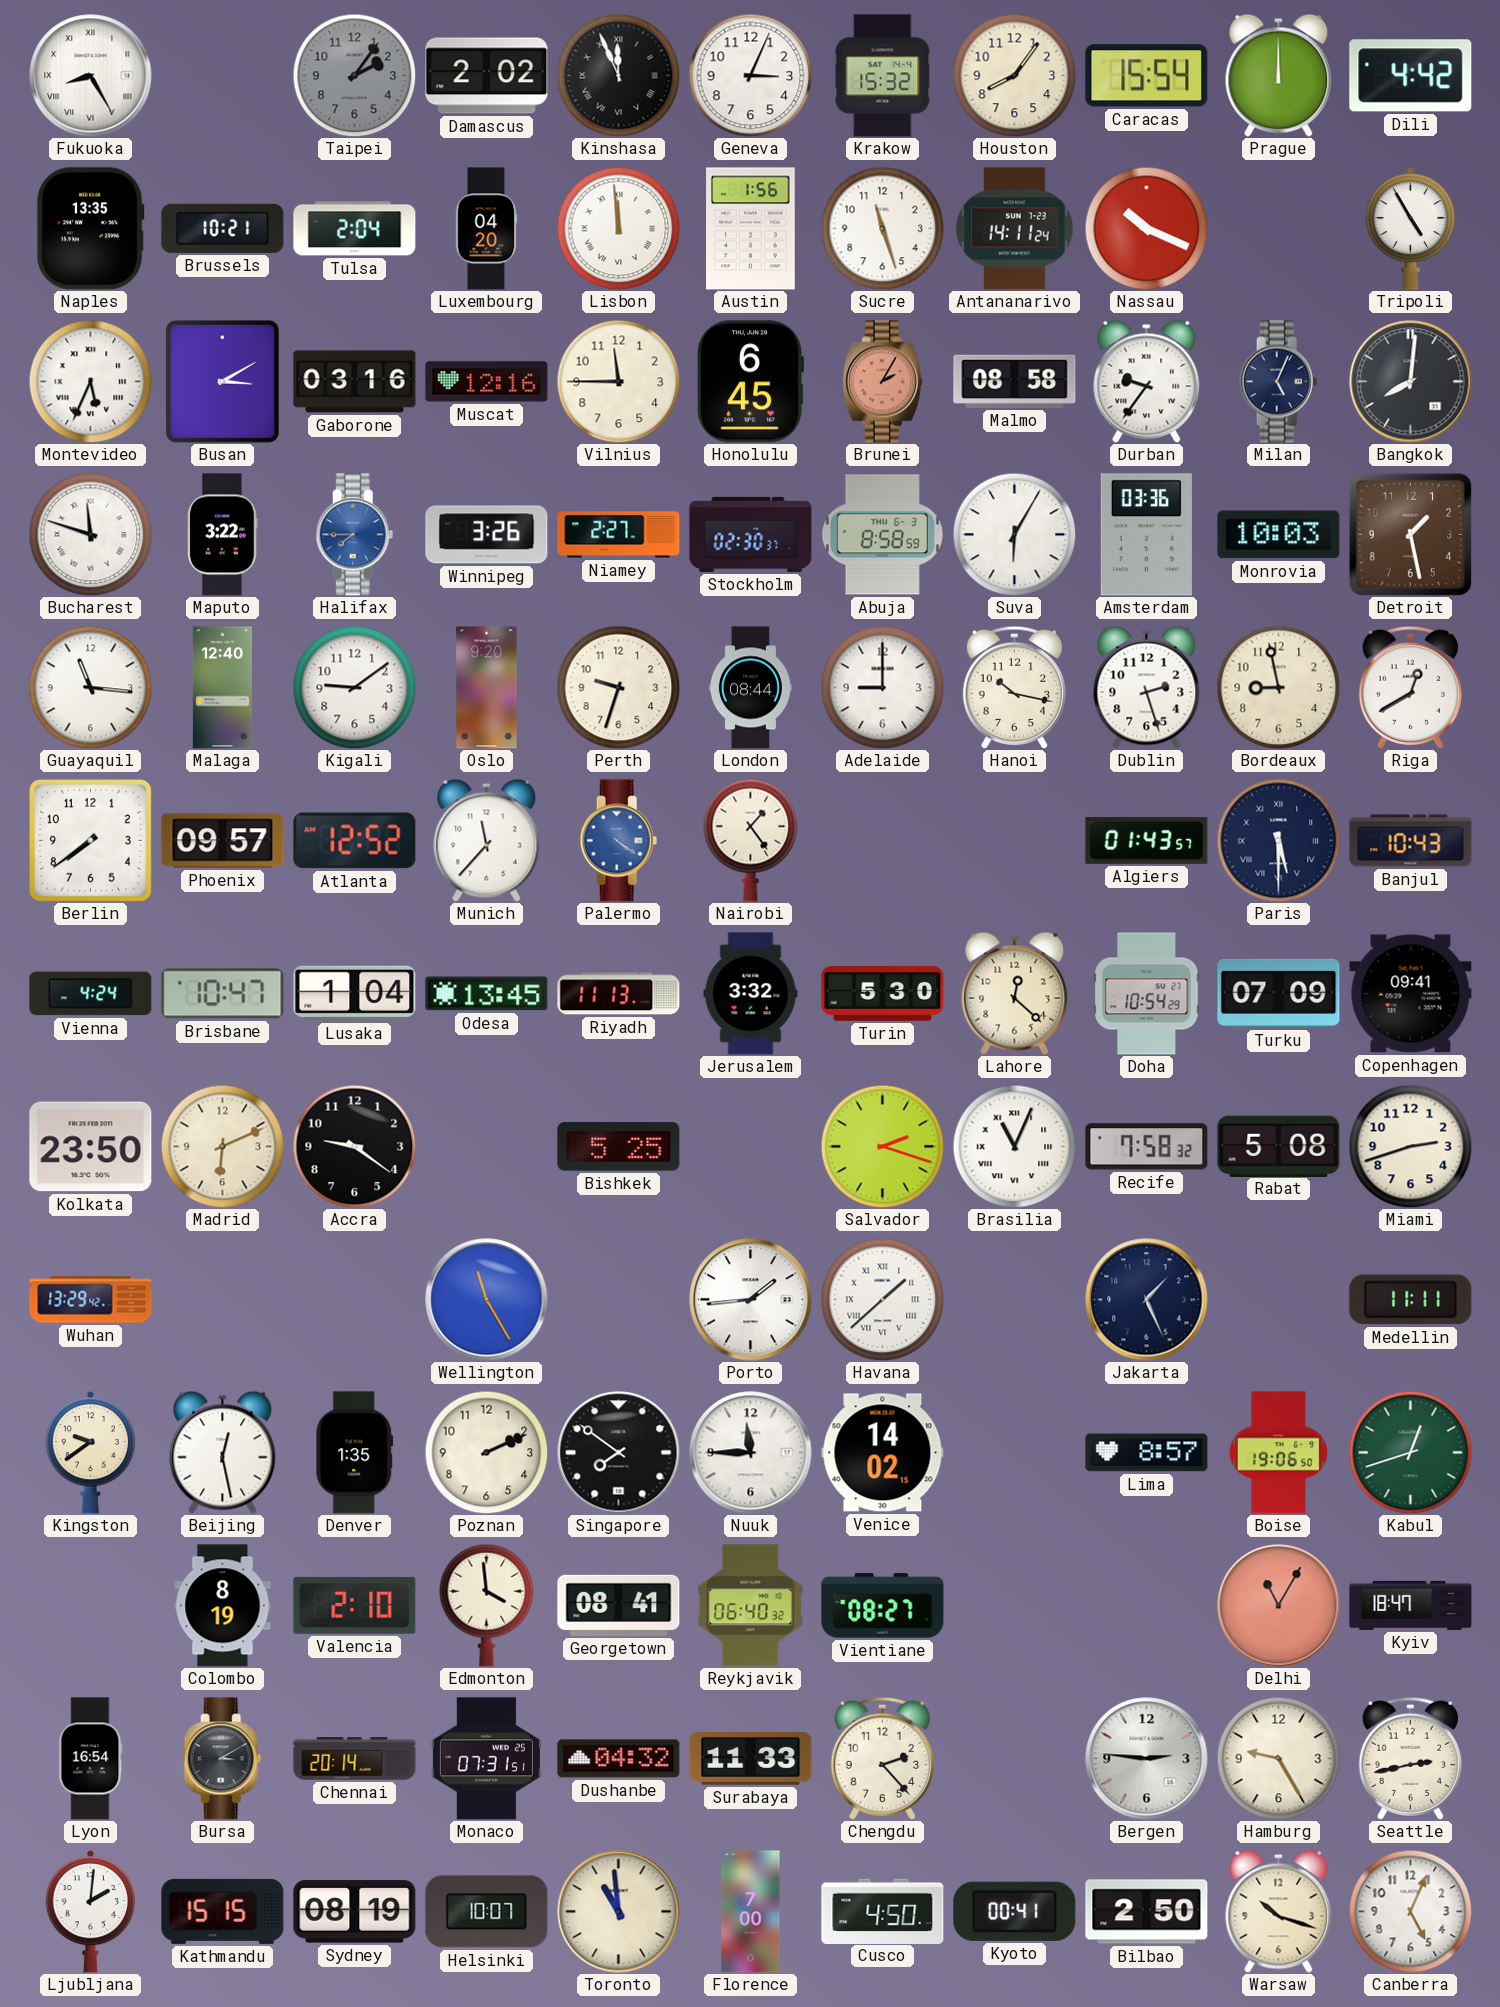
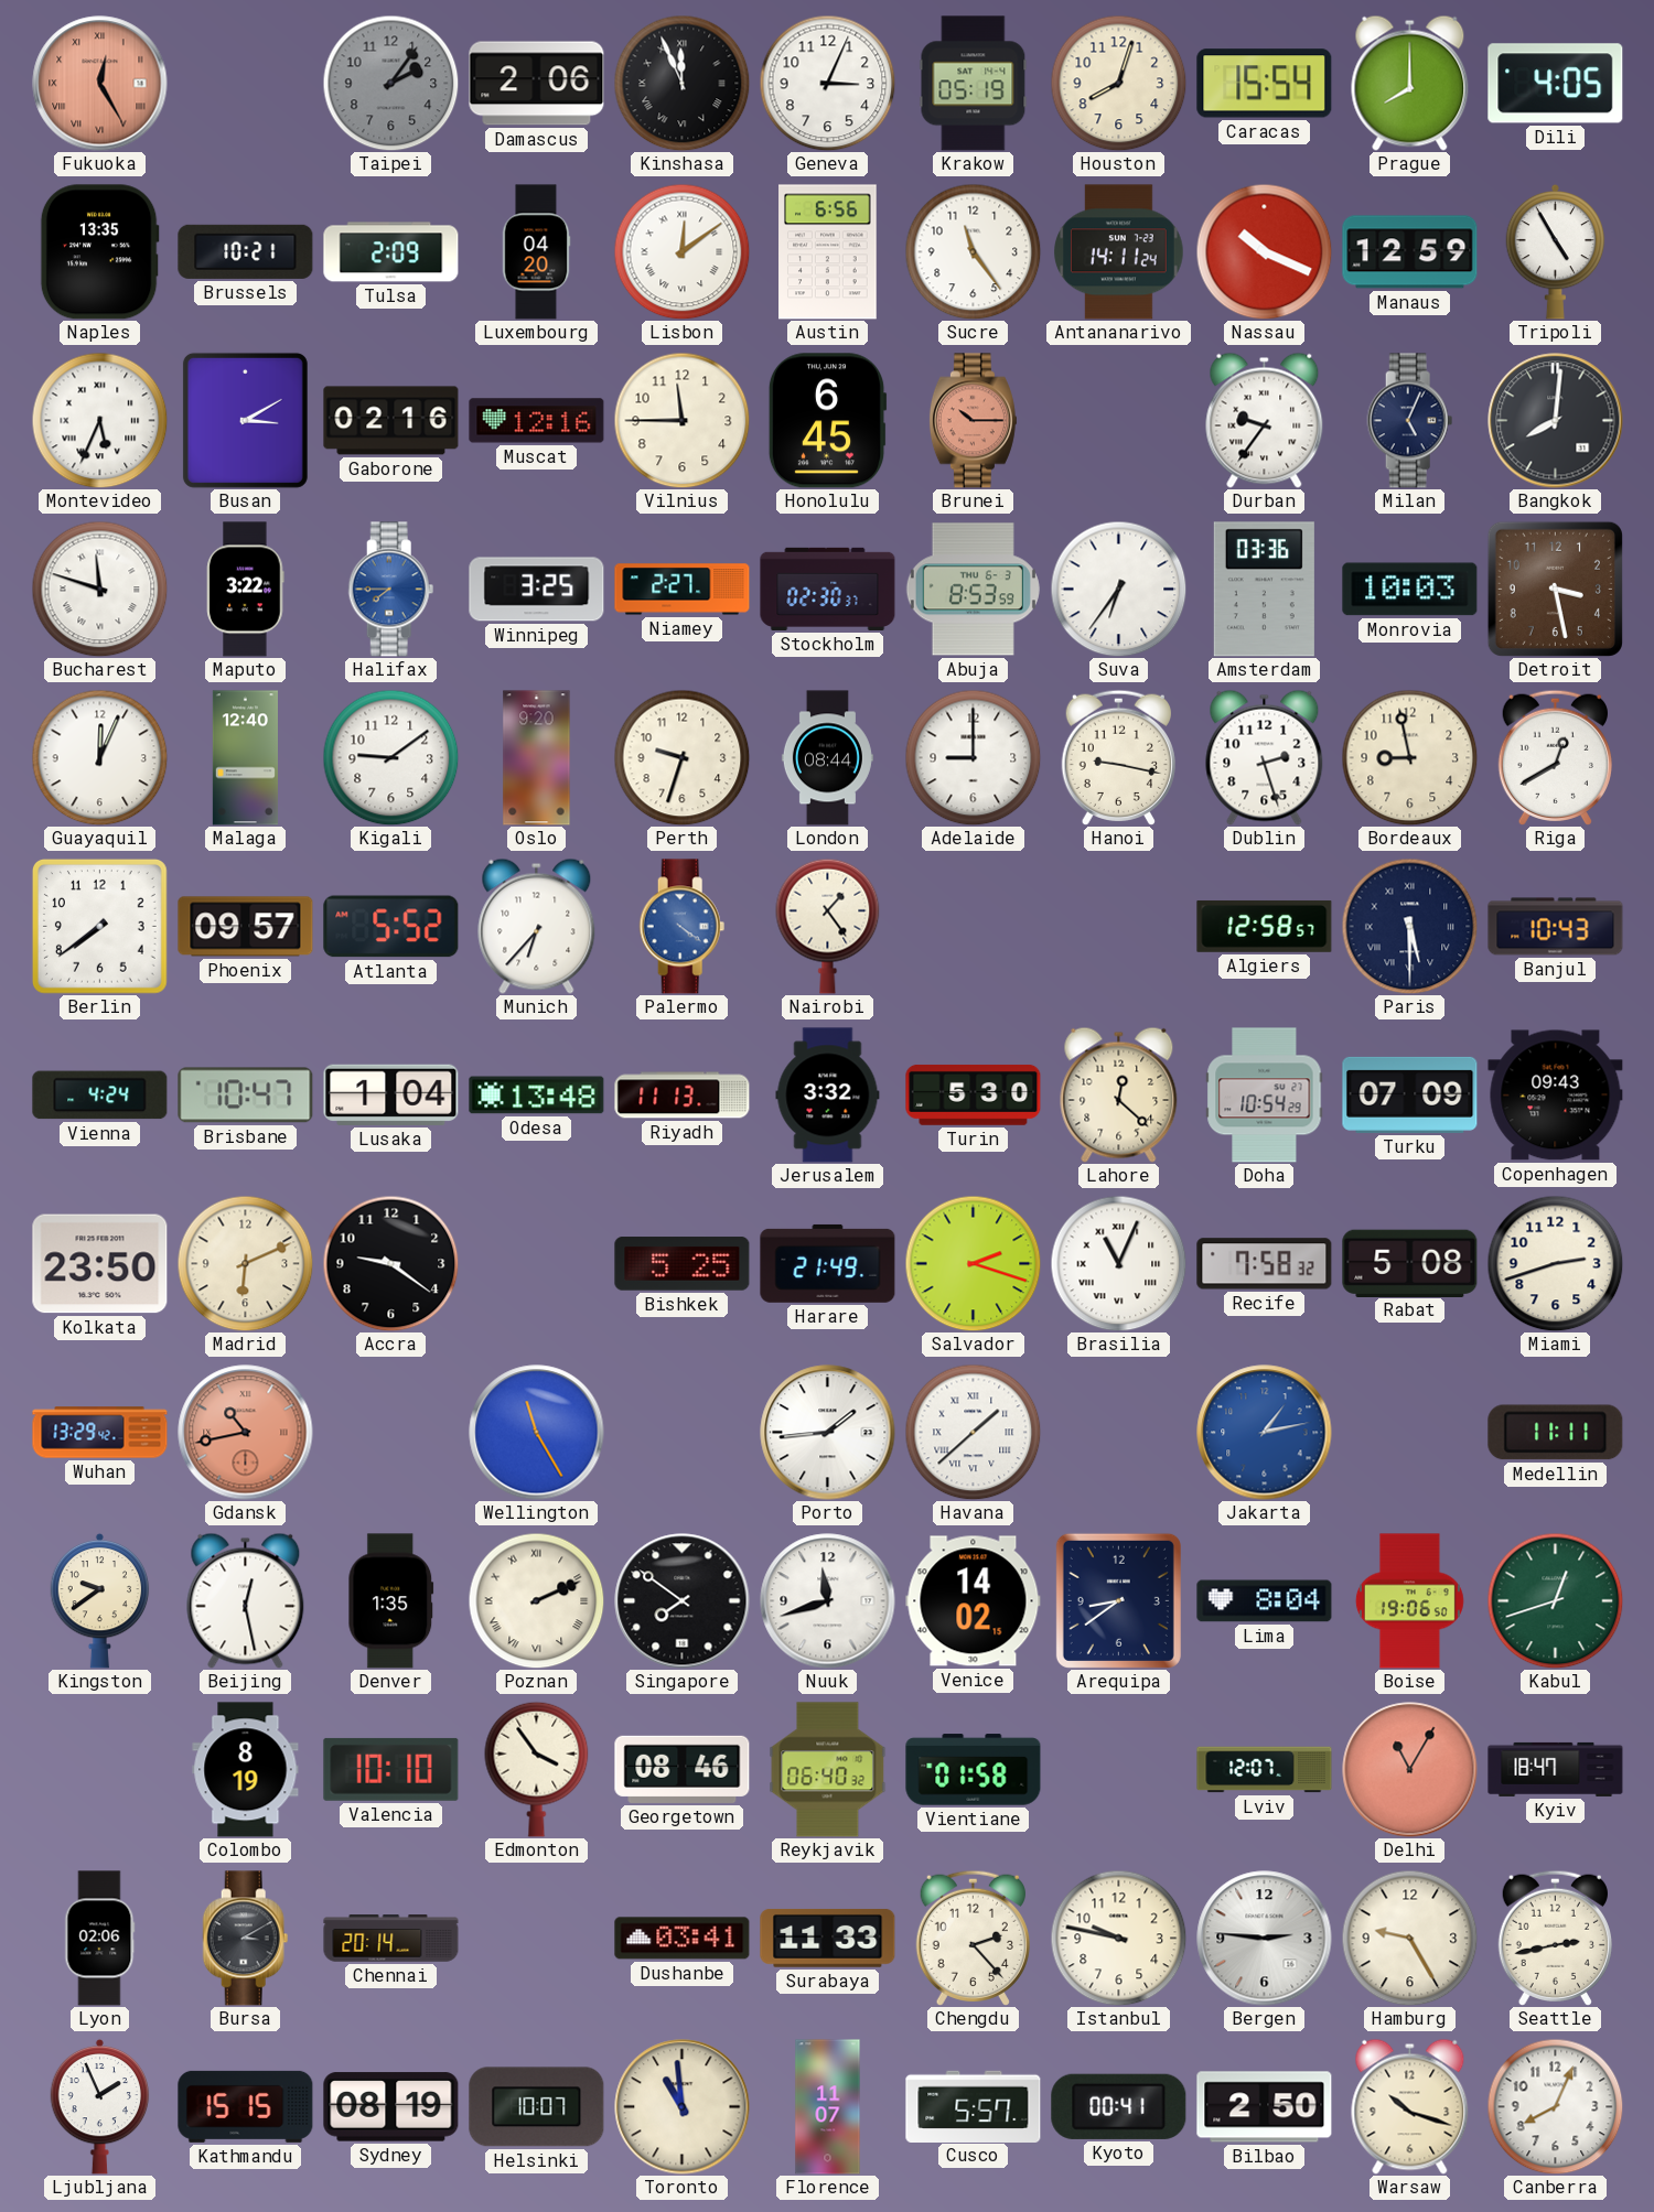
Fukuoka: 8:25 -> 12:25
Fukuoka dial: white -> salmon
Damascus: 2:02 -> 2:06
Krakow: 15:32 -> 05:19
Houston: 8:06 -> 8:03
Prague: 12:00 -> 8:00
Dili: 4:42 -> 4:05
Tulsa: 2:04 -> 2:09
Lisbon: 11:59 -> 12:09
Austin: 1:56 -> 6:56
Sucre: 11:27 -> 11:24
Manaus: none -> 12:59
Gaborone: 03:16 -> 02:16
Brunei: 2:05 -> 10:15
Malmo: 08:58 -> none
Winnipeg: 3:26 -> 3:25
Abuja: 8:58 -> 8:53
Suva: 6:05 -> 6:36
Detroit: 1:28 -> 3:28
Guayaquil: 11:16 -> 12:04
Hanoi: 10:17 -> 9:17
Atlanta: 12:52 -> 5:52
Munich: 11:37 -> 6:37
Algiers: 01:43 -> 12:58
Odesa: 13:45 -> 13:48
Copenhagen: 09:41 -> 09:43
Harare: none -> 21:49
Gdansk: none -> 10:43
Jakarta: 1:26 -> 1:13
Jakarta dial: navy -> blue
Poznan numerals: Arabic -> Roman
Nuuk: 11:45 -> 11:42
Arequipa: none -> 8:39
Lima: 8:57 -> 8:04
Valencia: 2:10 -> 10:10
Edmonton: 3:59 -> 3:54
Georgetown: 08:41 -> 08:46
Vientiane: 08:27 -> 01:58
Lviv: none -> 12:07
Lyon: 16:54 -> 02:06
Monaco: 07:31 -> none
Dushanbe: 04:32 -> 03:41
Istanbul: none -> 9:47
Ljubljana: 2:01 -> 1:56
Florence: 7:00 -> 11:07
Cusco: 4:50 -> 5:57
Canberra: 5:04 -> 8:04
